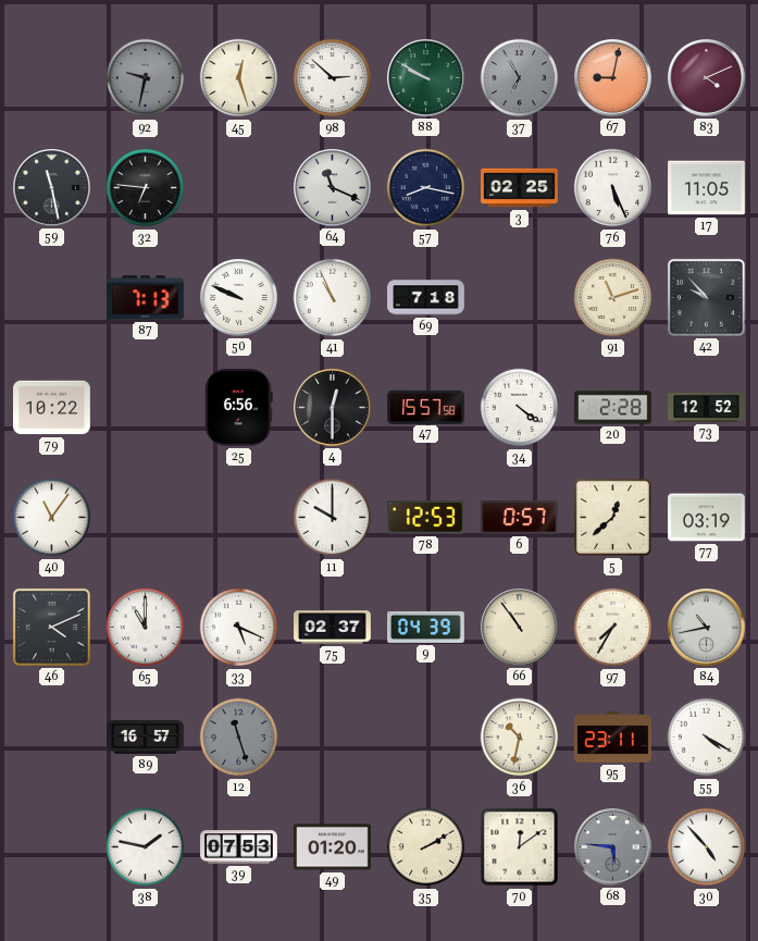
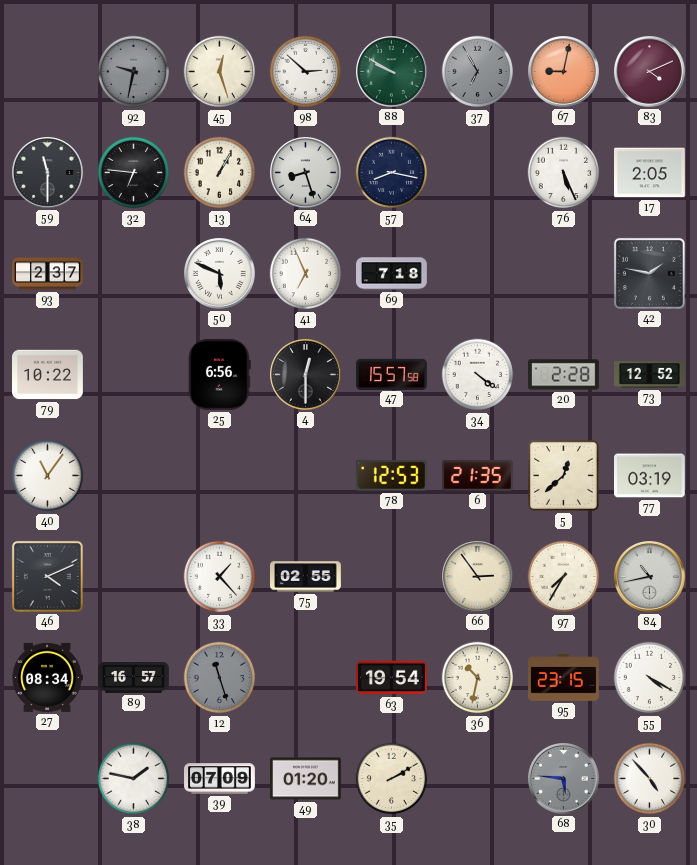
59: 11:28 -> 11:30
13: none -> 1:05
64: 11:19 -> 8:27
3: 02:25 -> none
17: 11:05 -> 2:05
93: none -> 2:37
87: 7:13 -> none
50: 9:49 -> 5:49
41: 10:56 -> 6:56
91: 11:12 -> none
42: 9:53 -> 1:47
11: 10:00 -> none
6: 0:57 -> 21:35
65: 11:00 -> none
33: 5:19 -> 1:23
75: 02:37 -> 02:55
9: 04:39 -> none
66: 10:54 -> 2:54
27: none -> 08:34
63: none -> 19:54
95: 23:11 -> 23:15
39: 07:53 -> 07:09
70: 12:09 -> none
